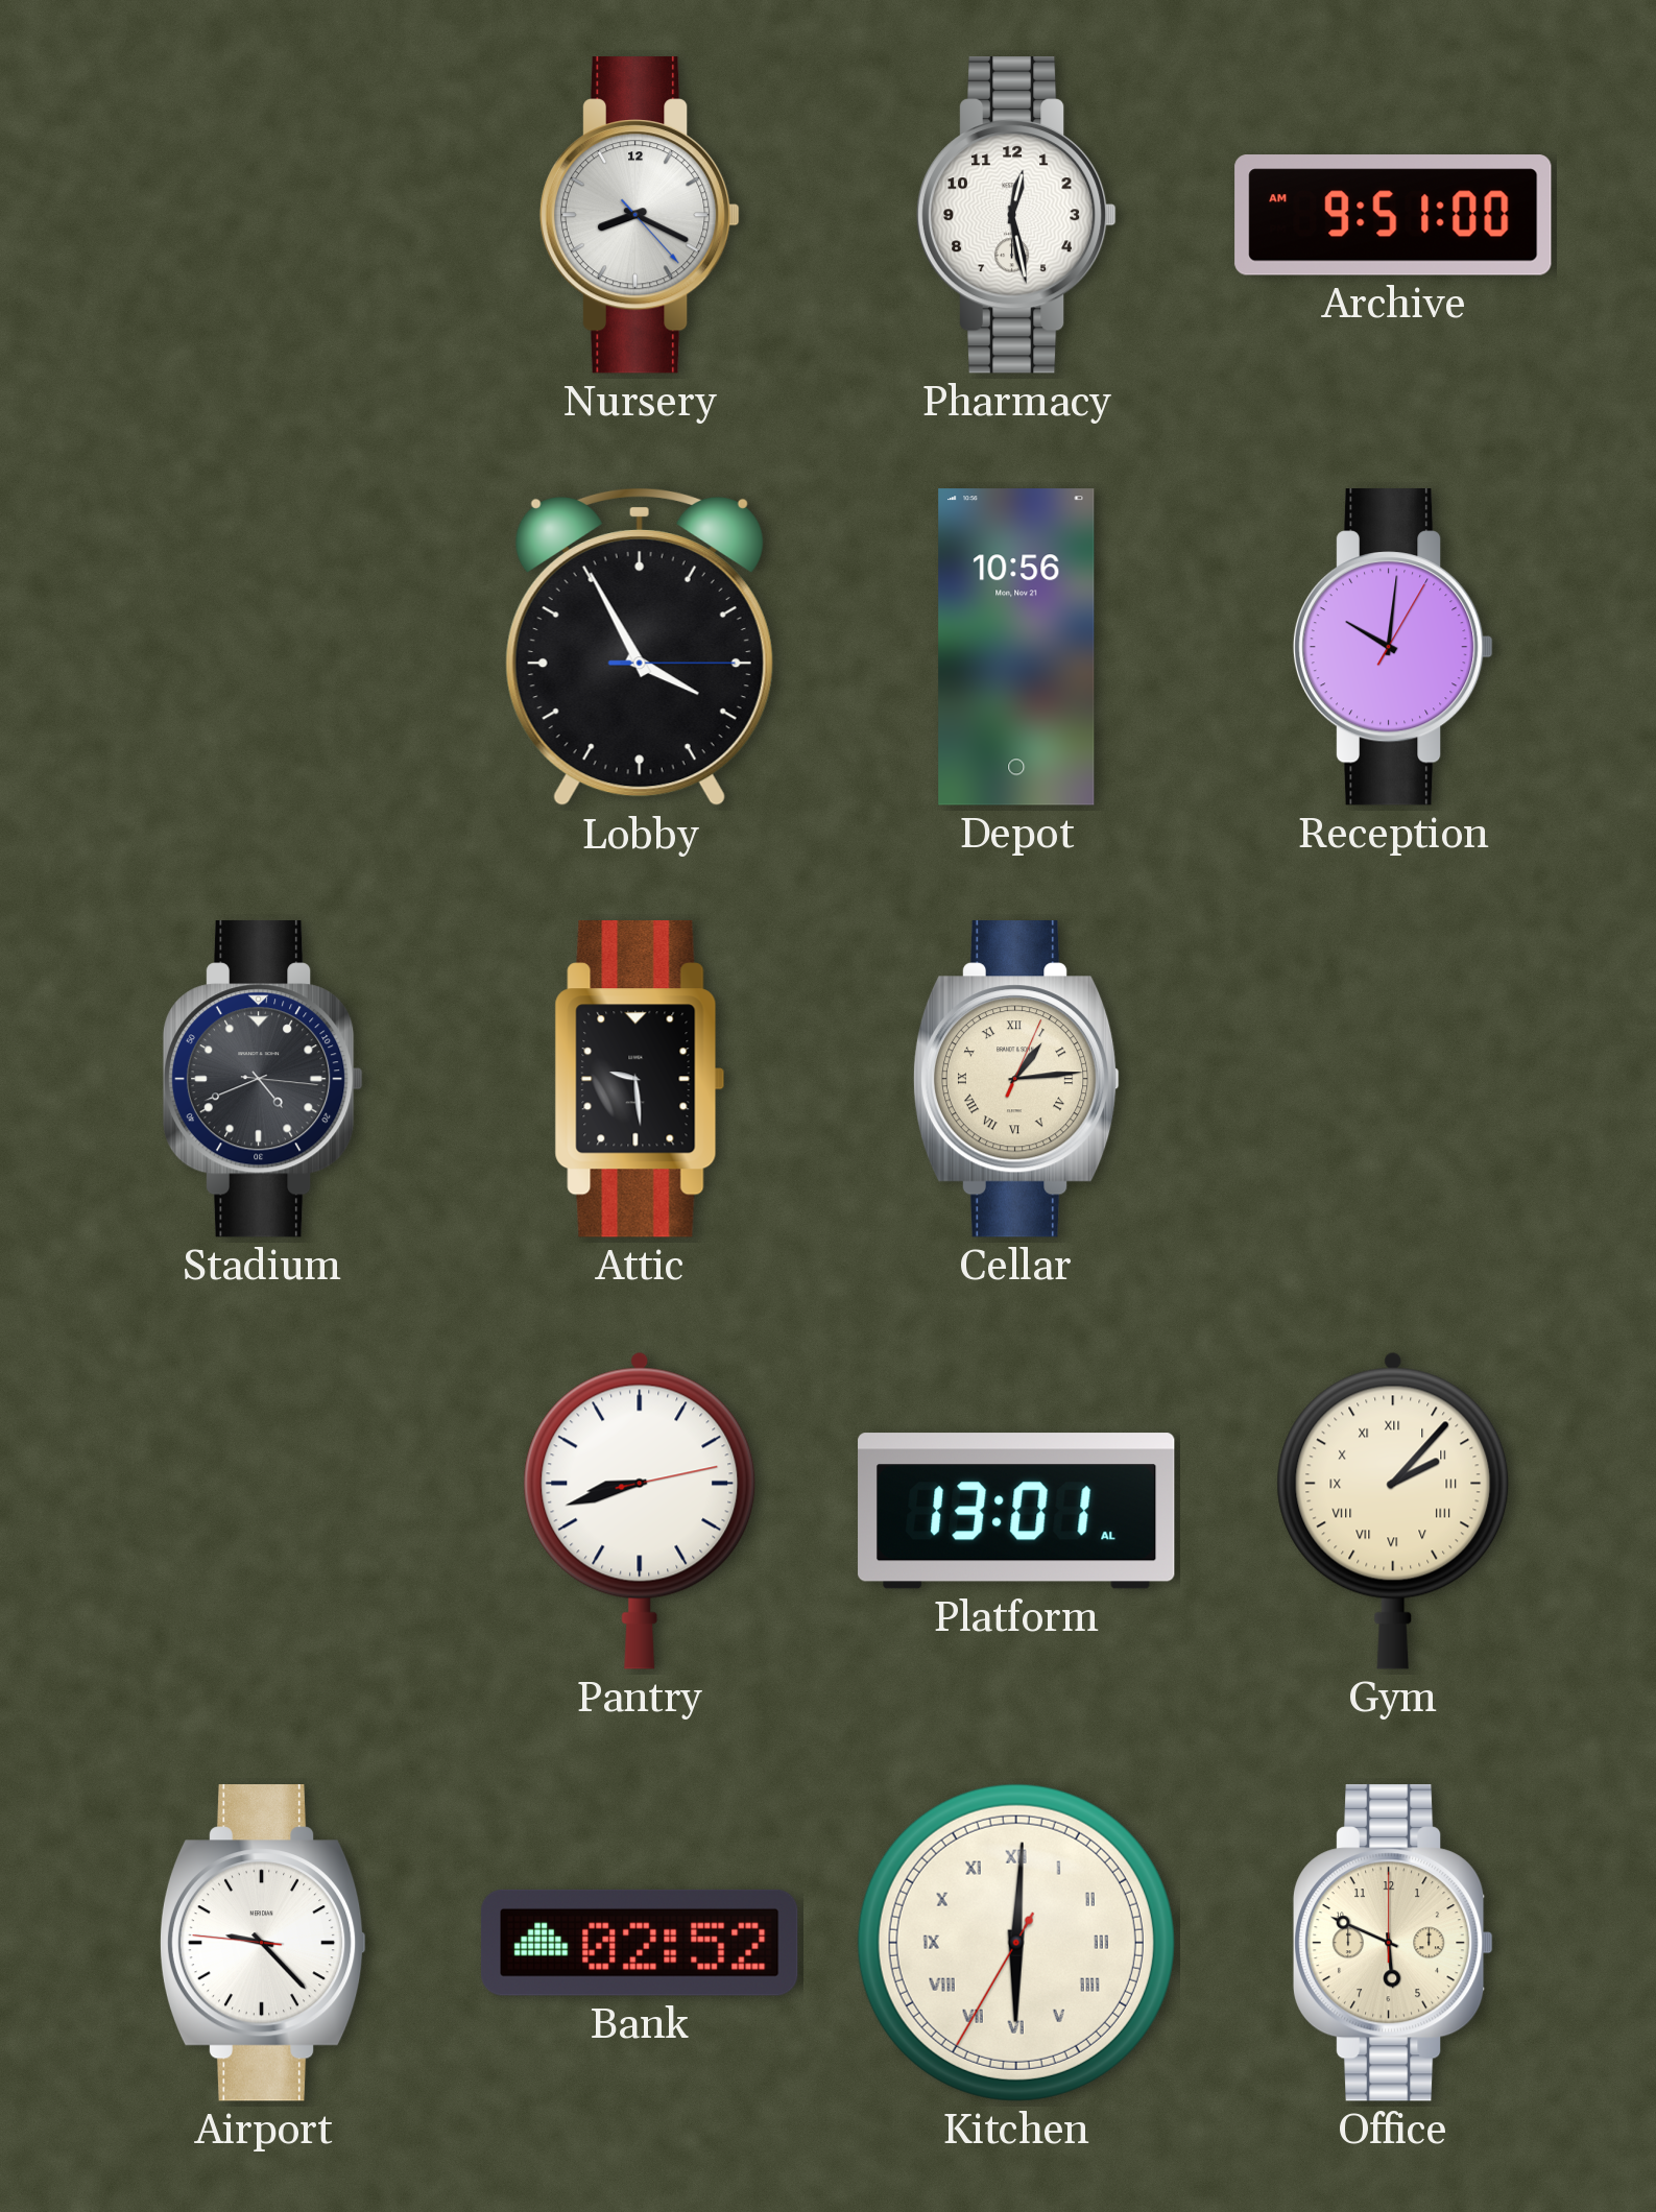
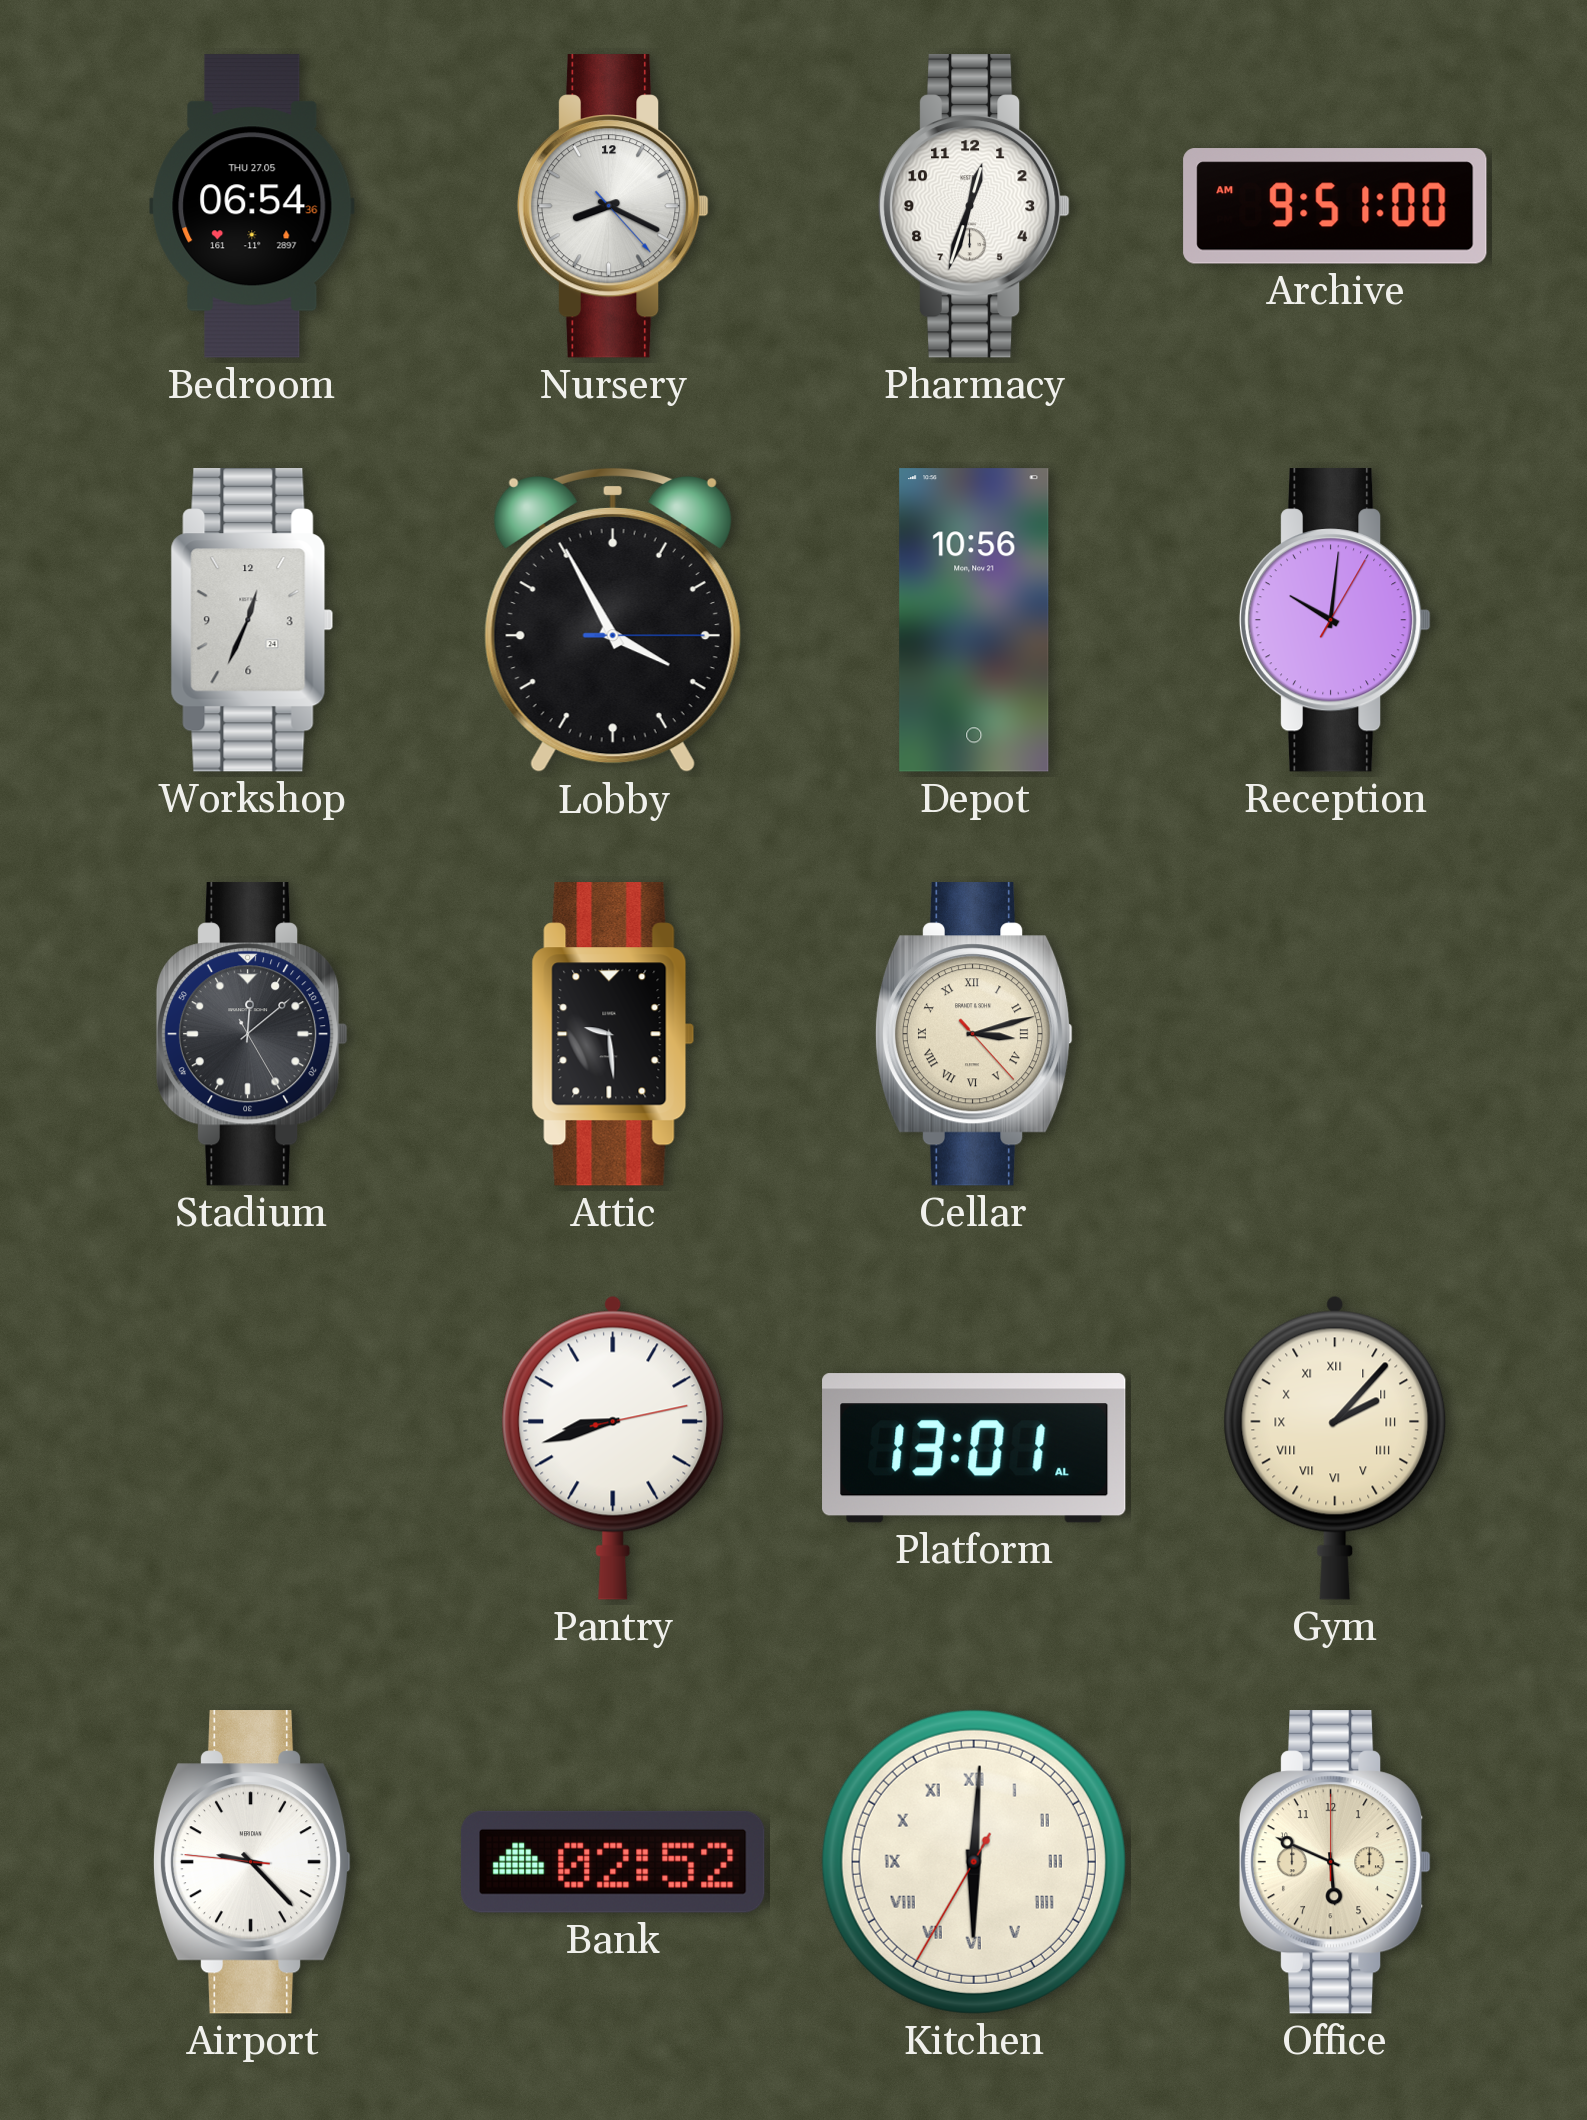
Bedroom: none -> 06:54
Pharmacy: 12:28 -> 12:33
Workshop: none -> 12:34
Stadium: 4:41 -> 12:08
Cellar: 1:14 -> 3:12
